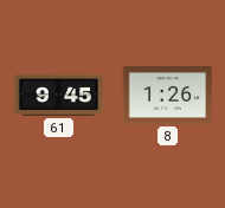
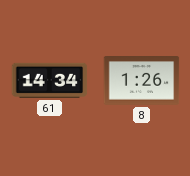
61: 9:45 -> 14:34
